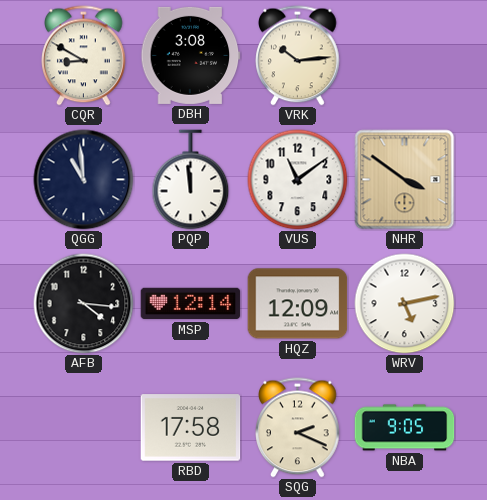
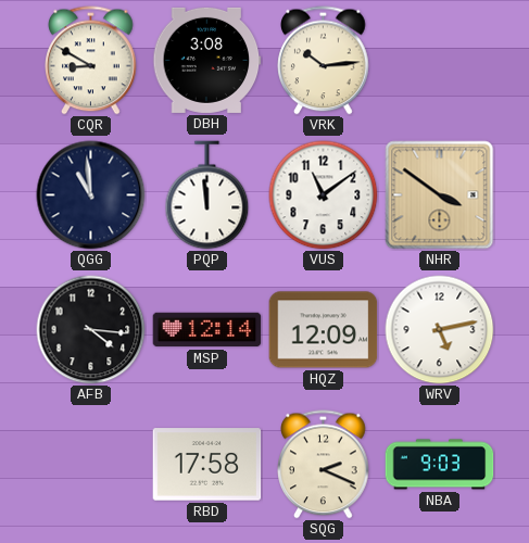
NBA: 9:05 -> 9:03
